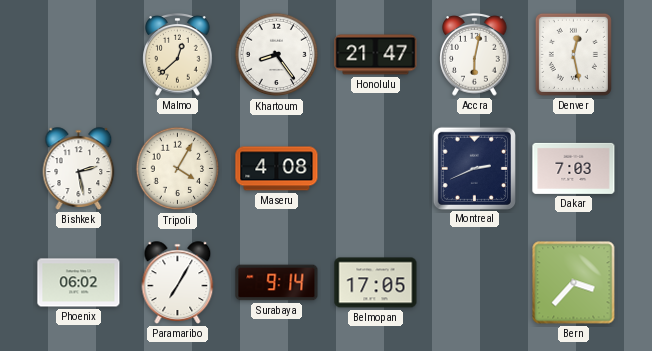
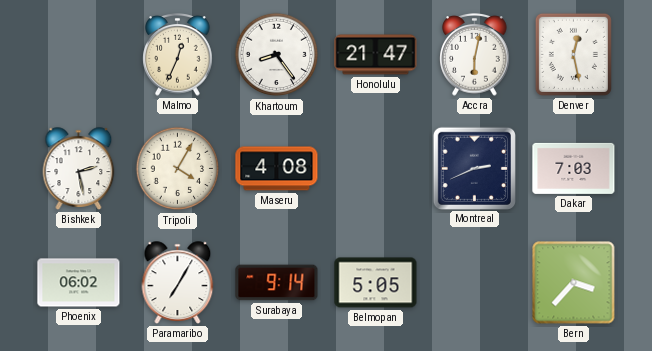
Malmo: 12:38 -> 12:34
Belmopan: 17:05 -> 5:05
